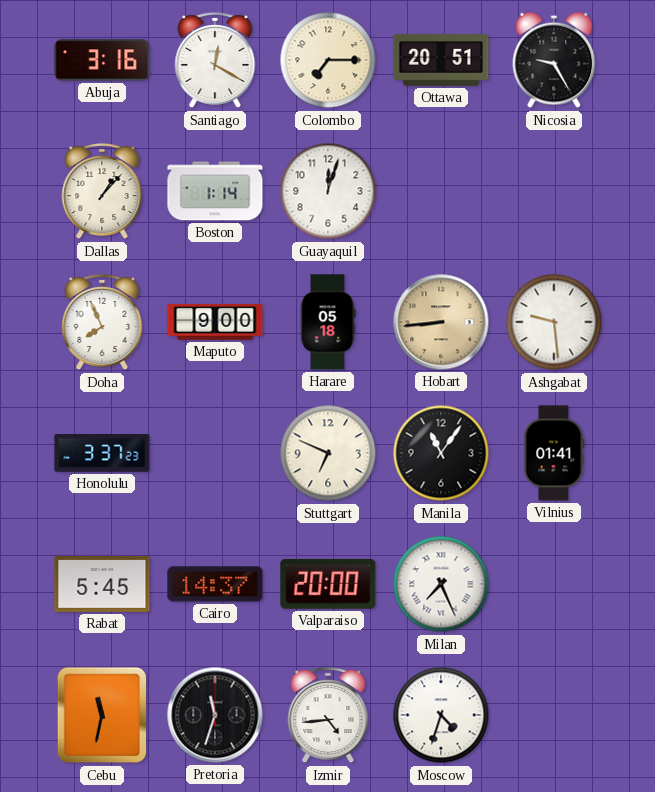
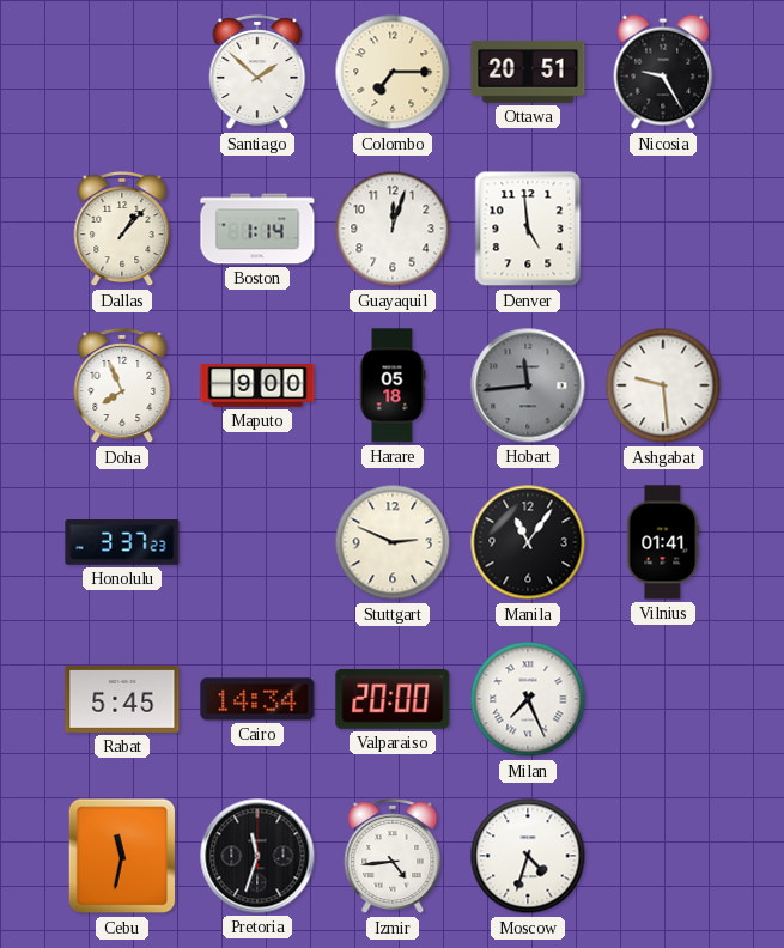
Abuja: 3:16 -> none
Santiago: 12:20 -> 1:52
Denver: none -> 4:59
Hobart: 8:44 -> 11:44
Hobart dial: champagne -> grey
Stuttgart: 6:49 -> 2:49
Cairo: 14:37 -> 14:34
